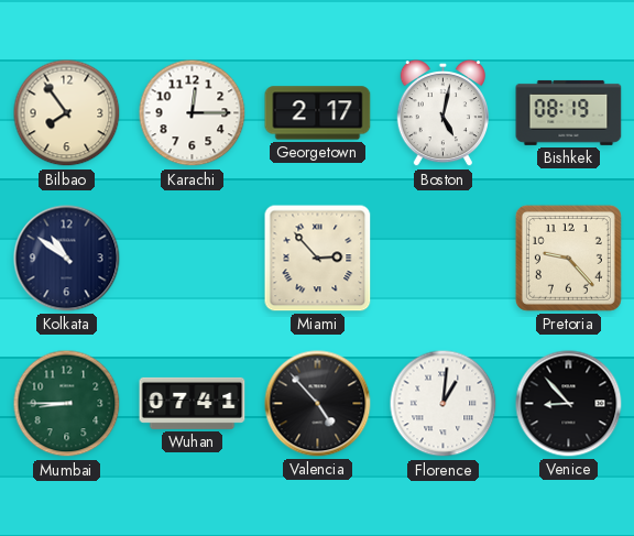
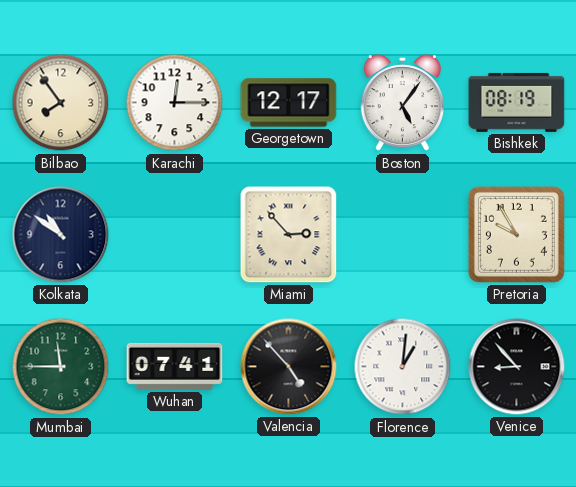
Georgetown: 2:17 -> 12:17
Boston: 5:02 -> 5:06
Pretoria: 9:23 -> 9:55
Mumbai: 8:45 -> 11:45
